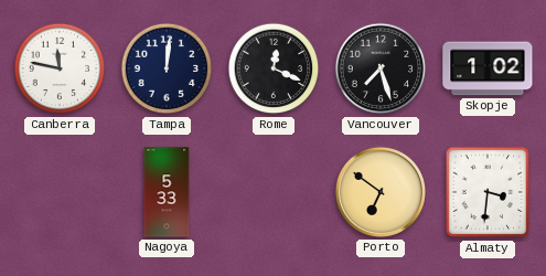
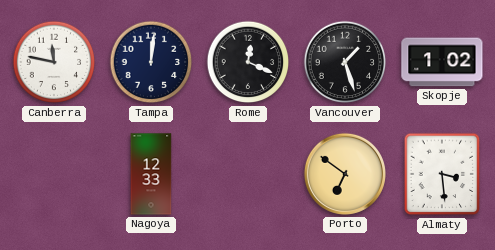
Vancouver: 7:27 -> 1:27
Nagoya: 5:33 -> 12:33
Almaty: 3:31 -> 3:29
